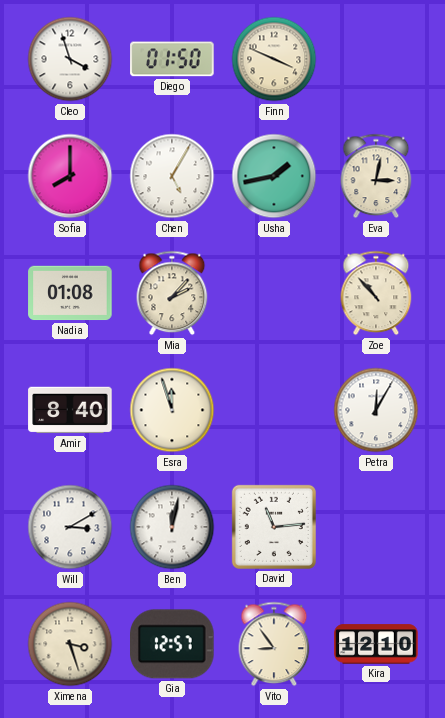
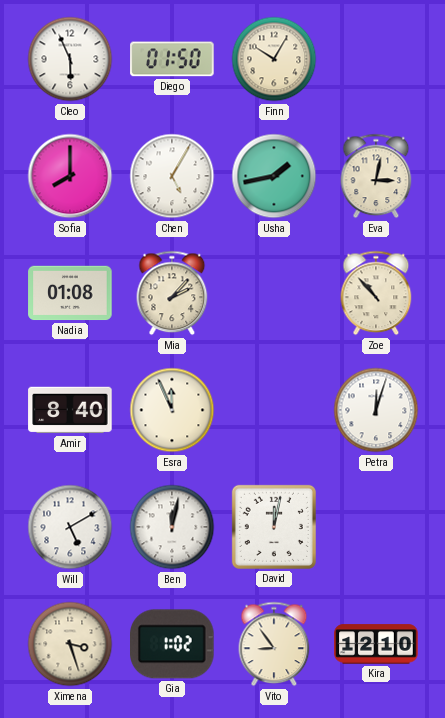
Cleo: 3:57 -> 5:56
Finn: 3:49 -> 10:05
Esra: 11:57 -> 11:56
Petra: 12:05 -> 12:03
Will: 3:10 -> 5:10
David: 11:14 -> 12:02
Gia: 12:57 -> 1:02
